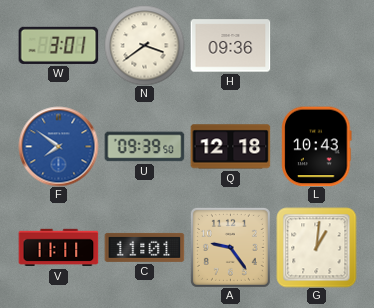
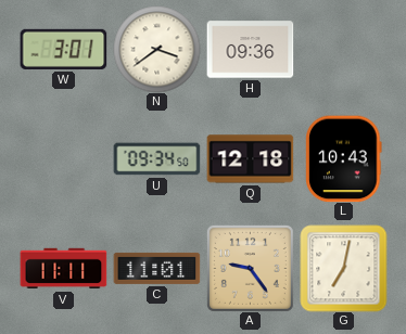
F: 7:51 -> none
U: 09:39 -> 09:34
G: 1:01 -> 7:02
